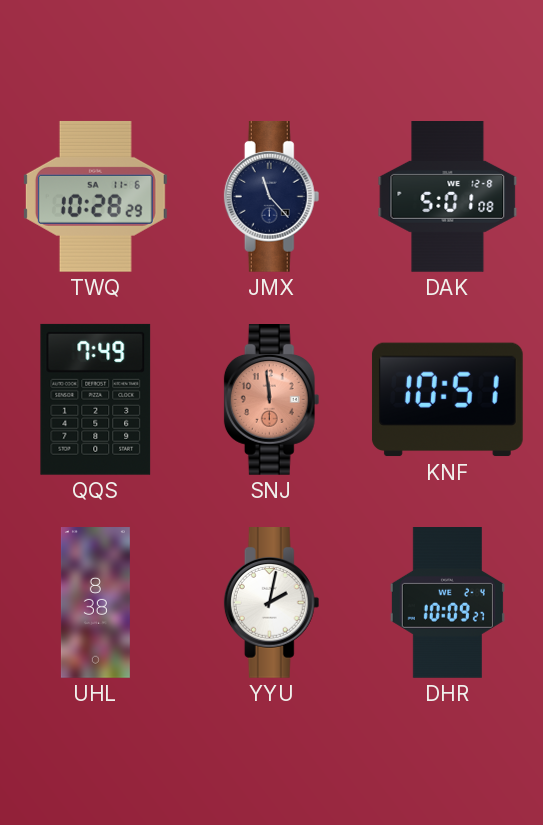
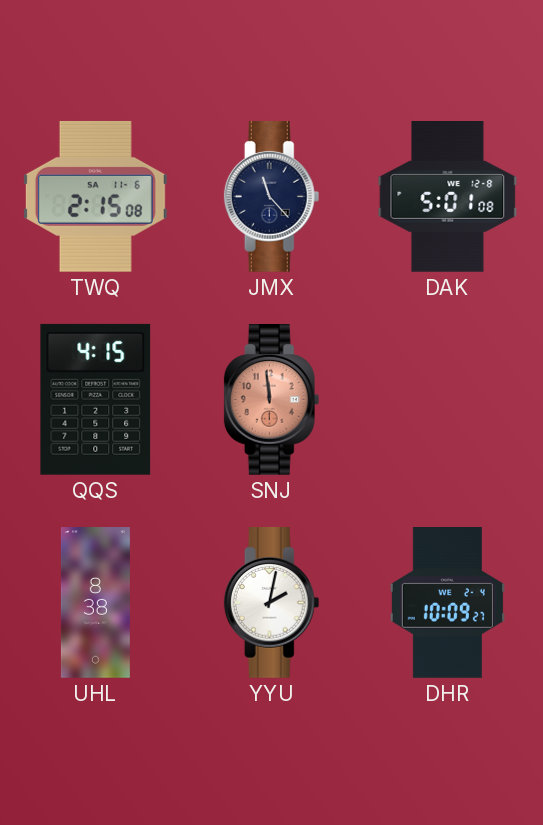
TWQ: 10:28 -> 2:15
QQS: 7:49 -> 4:15
KNF: 10:51 -> none
